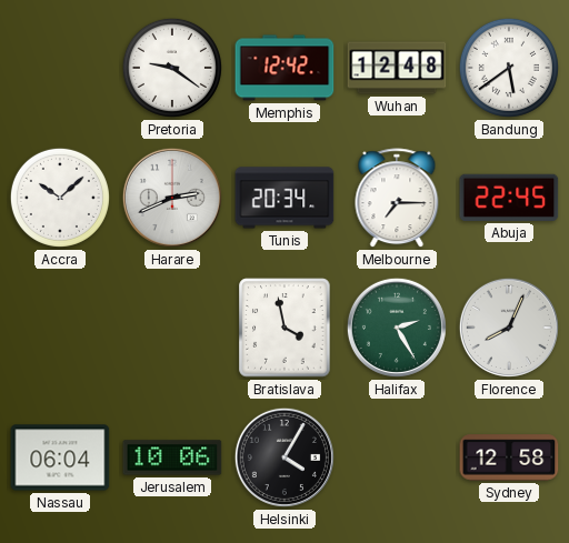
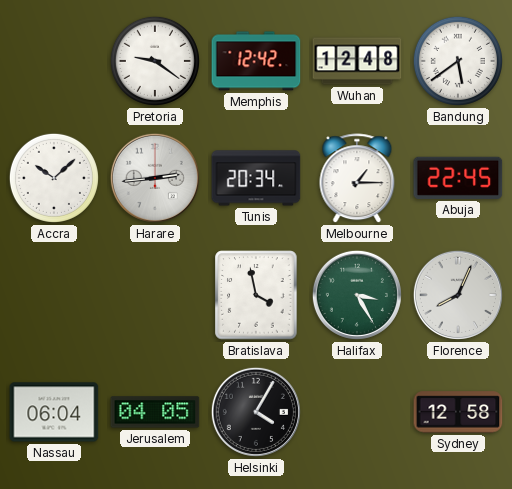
Harare: 2:41 -> 2:44
Melbourne: 7:15 -> 1:15
Halifax: 2:25 -> 3:25
Jerusalem: 10:06 -> 04:05
